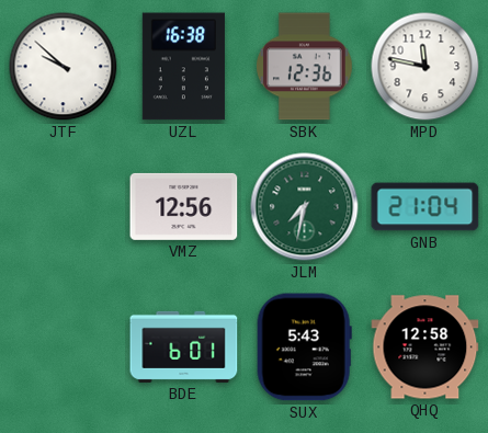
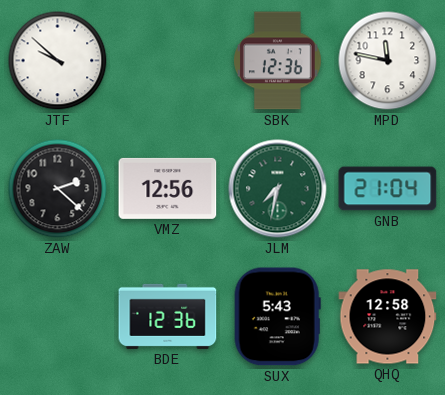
UZL: 16:38 -> none
ZAW: none -> 2:22
BDE: 6:01 -> 12:36
